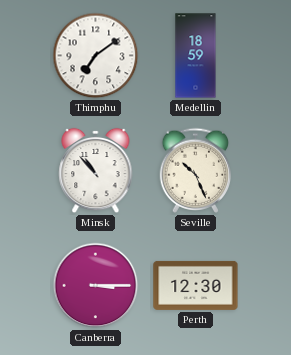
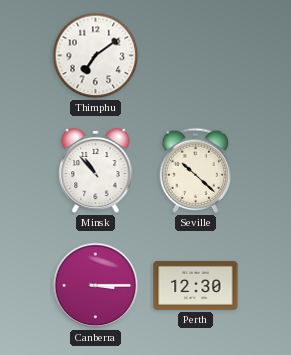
Medellin: 18:59 -> none
Seville: 10:26 -> 10:22
